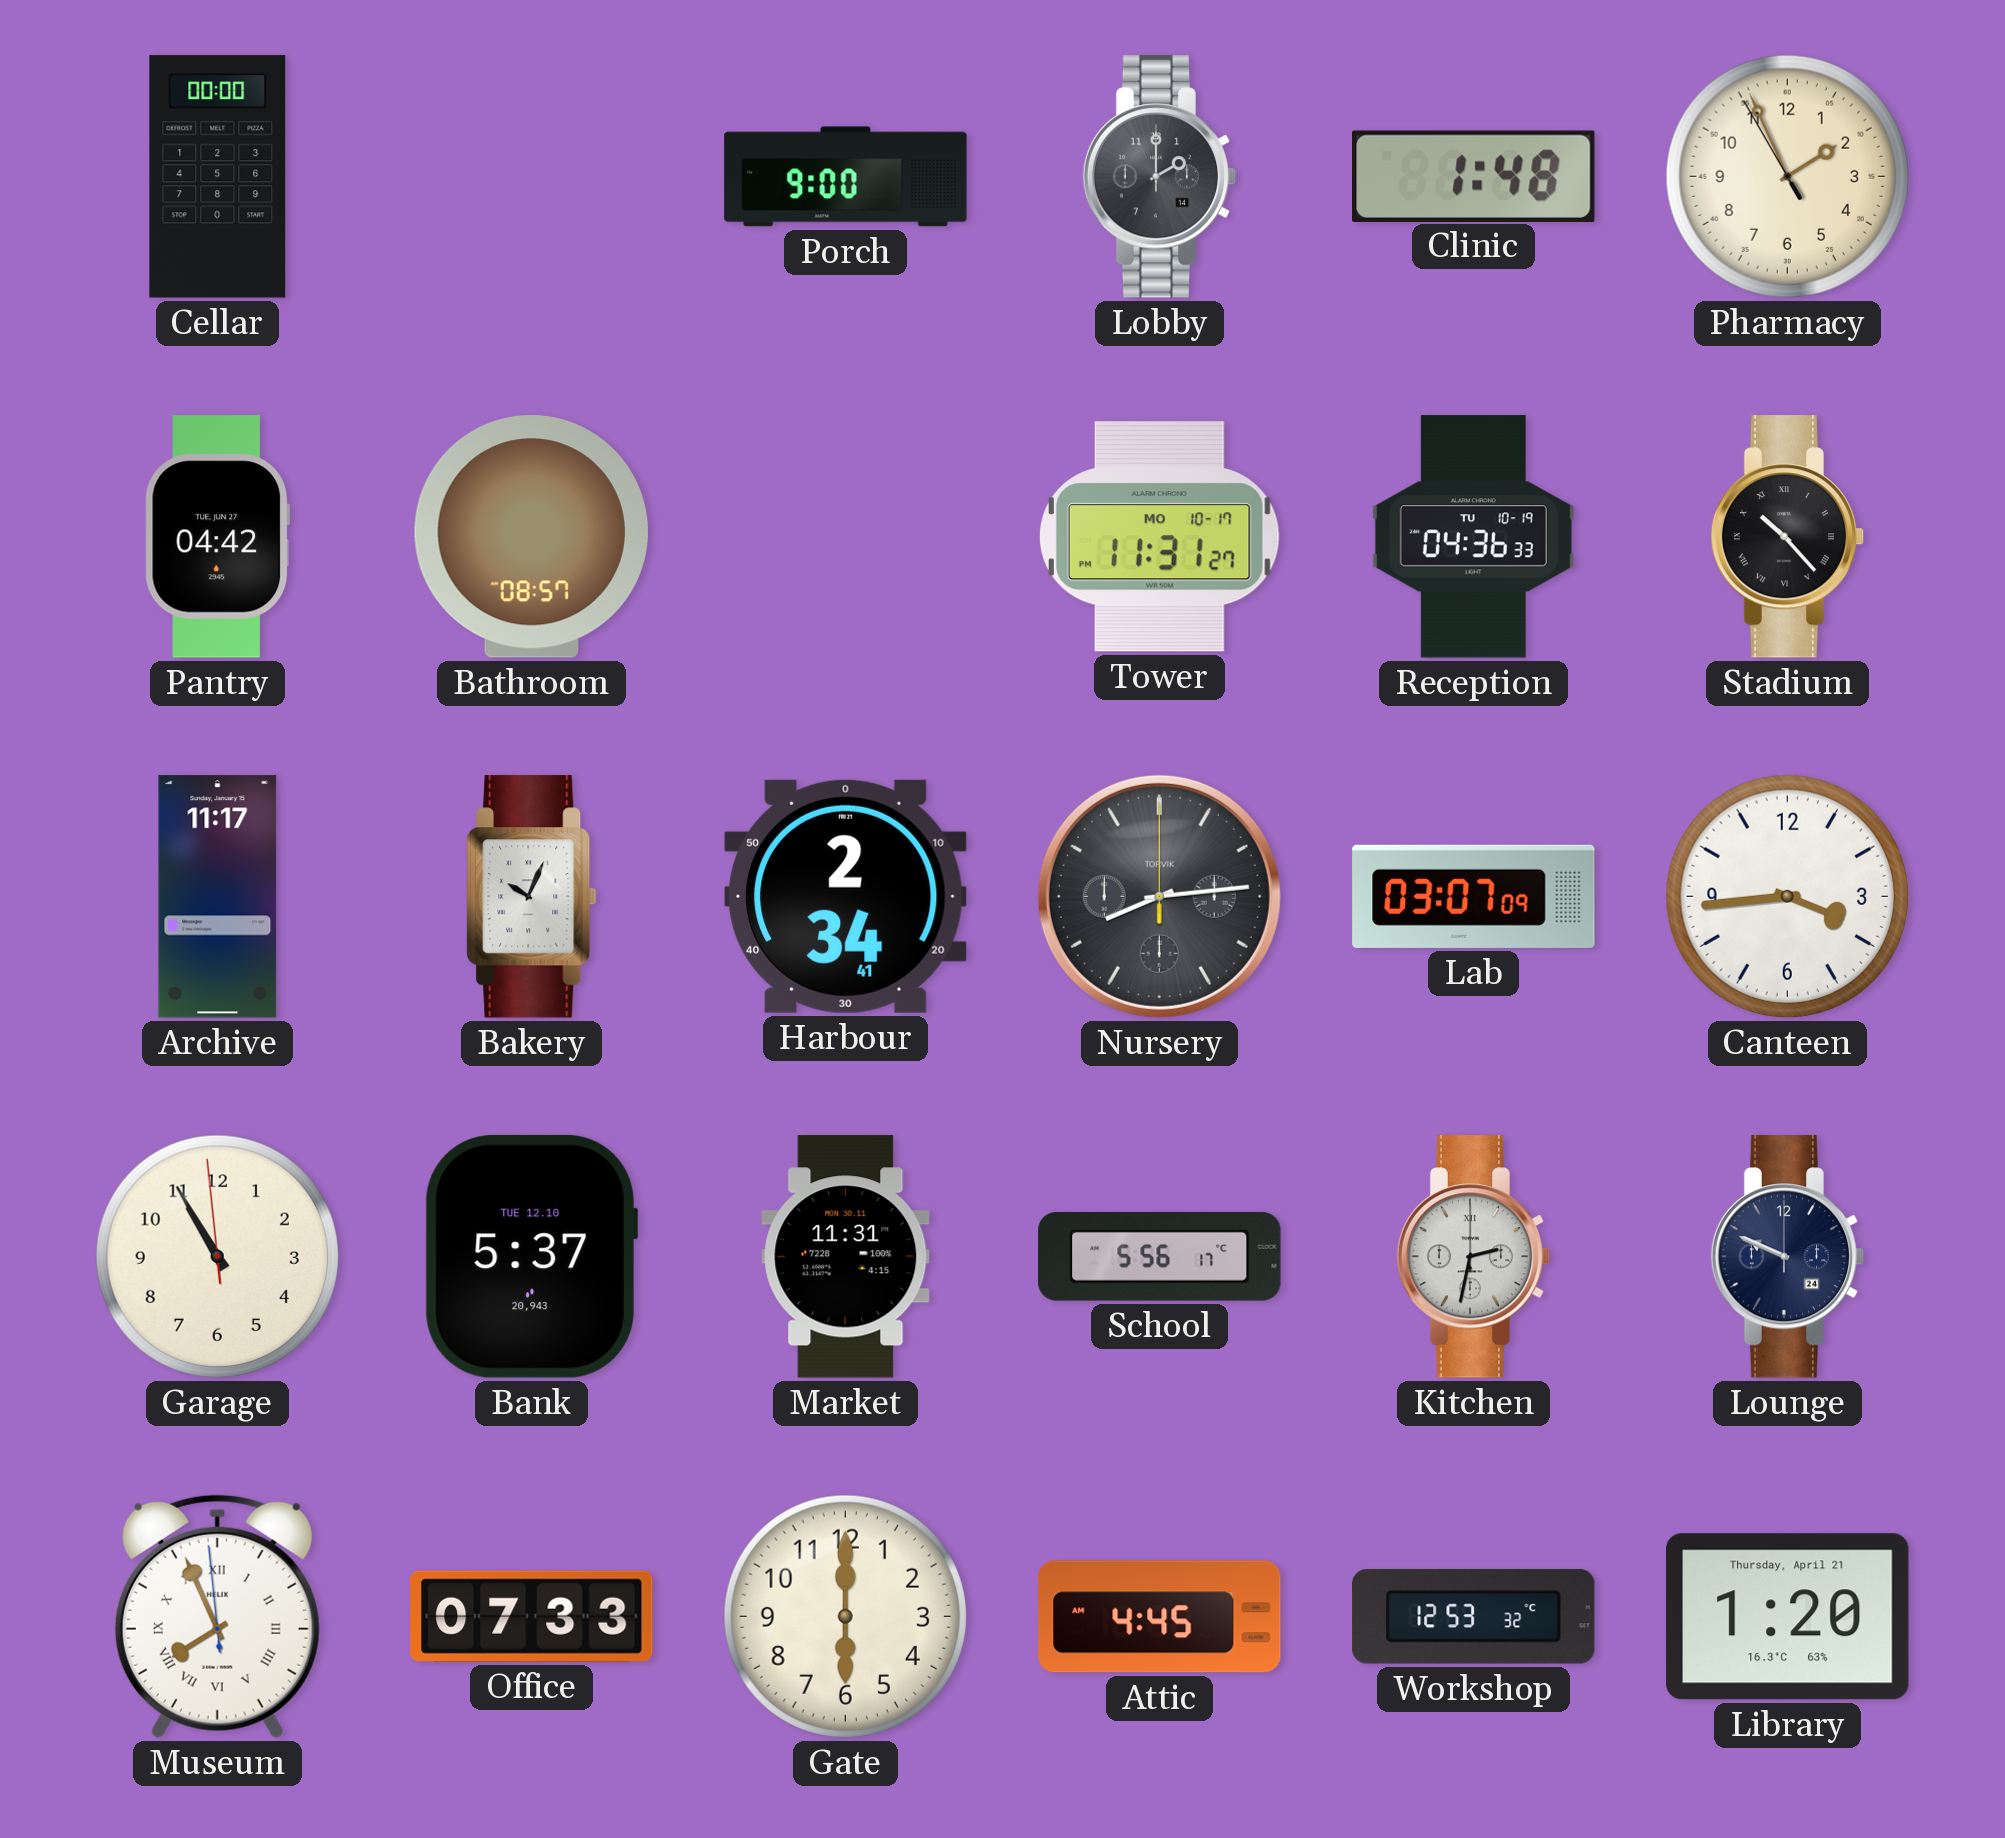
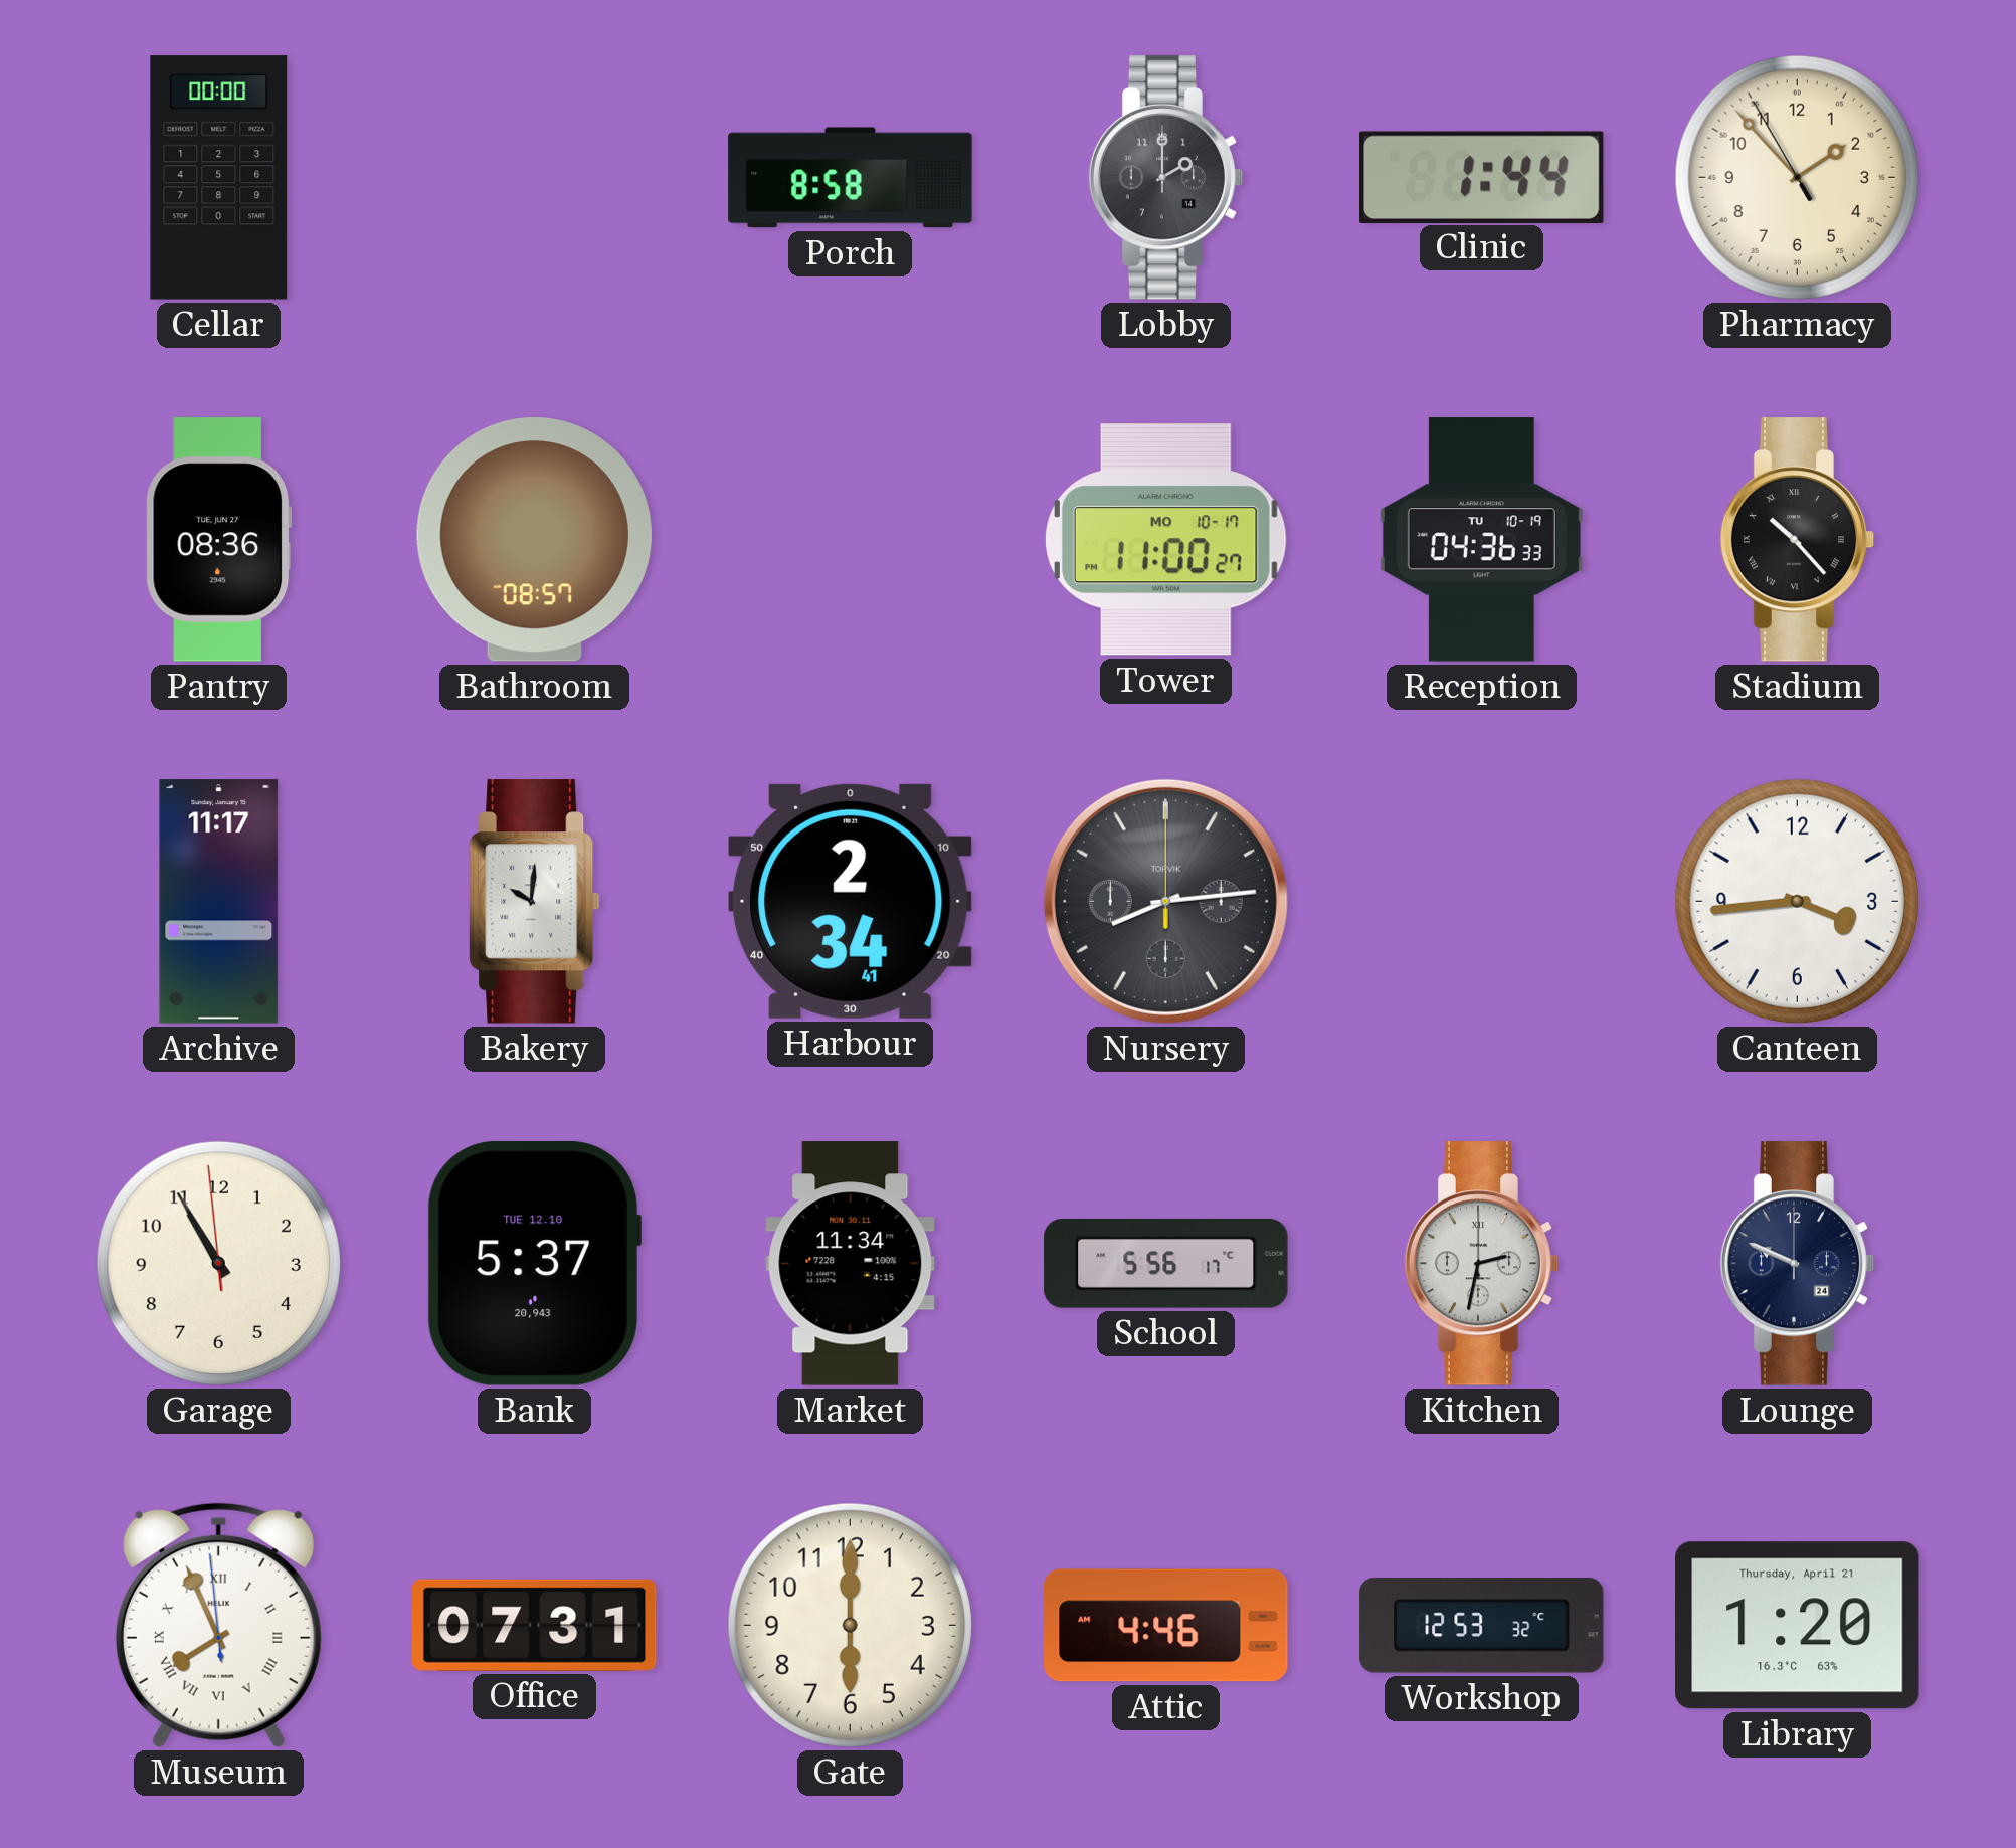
Porch: 9:00 -> 8:58
Clinic: 1:48 -> 1:44
Pharmacy: 1:55 -> 1:52
Pantry: 04:42 -> 08:36
Tower: 11:31 -> 11:00
Bakery: 10:04 -> 10:01
Lab: 03:07 -> none
Market: 11:31 -> 11:34
Office: 07:33 -> 07:31
Attic: 4:45 -> 4:46
